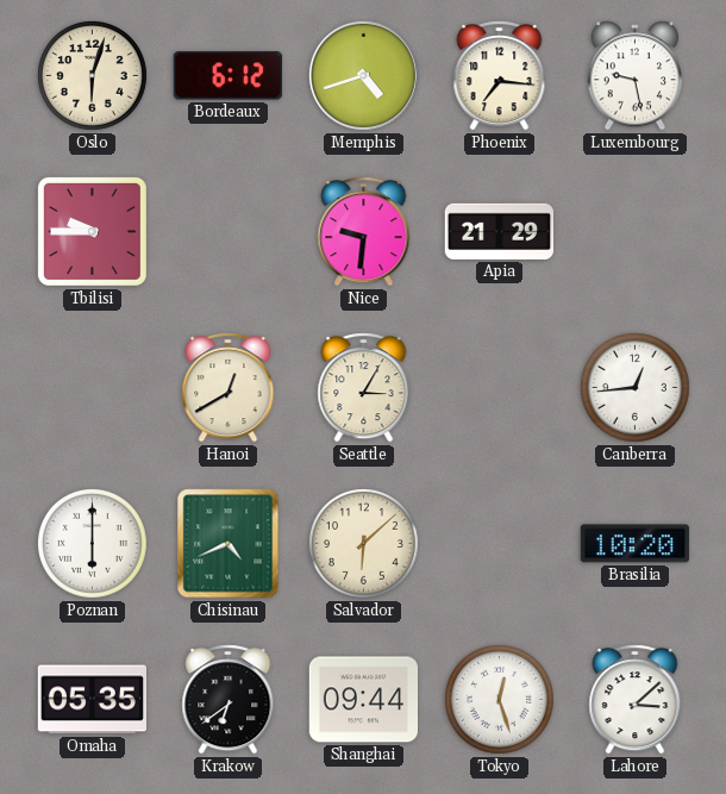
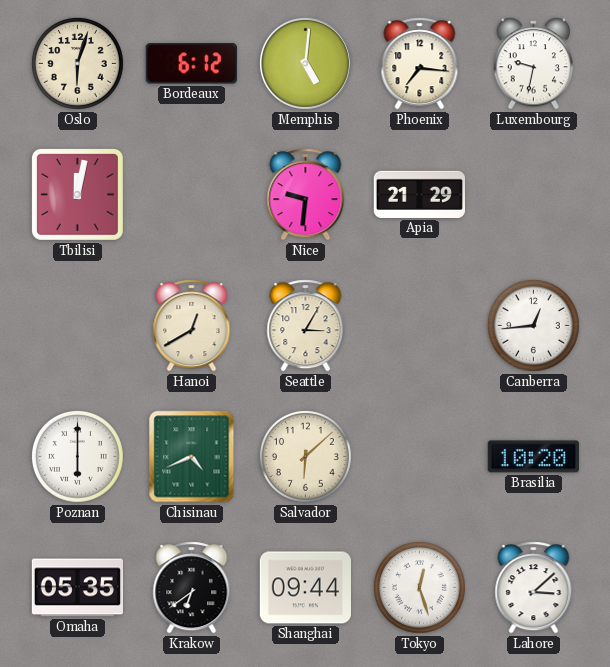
Memphis: 4:42 -> 5:01
Luxembourg: 9:28 -> 9:32
Tbilisi: 9:45 -> 12:02
